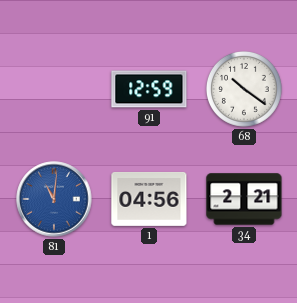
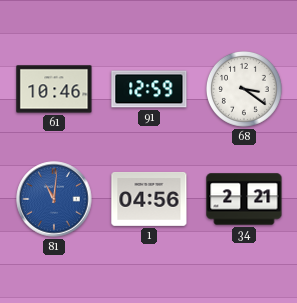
61: none -> 10:46
68: 10:21 -> 3:21
